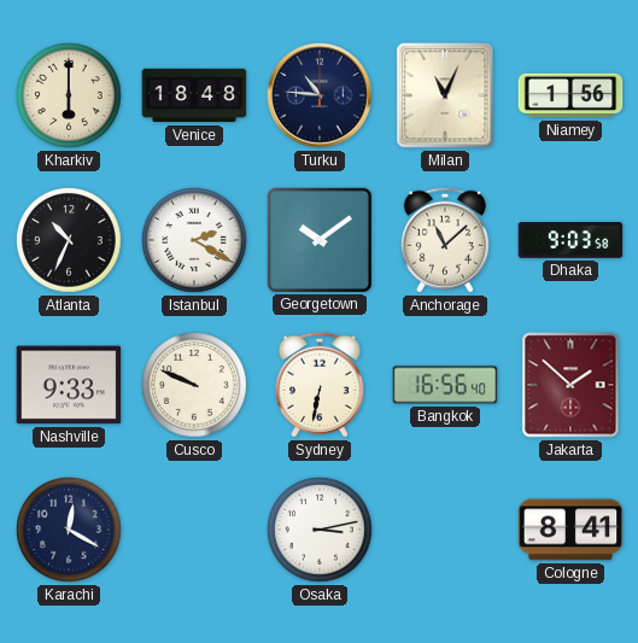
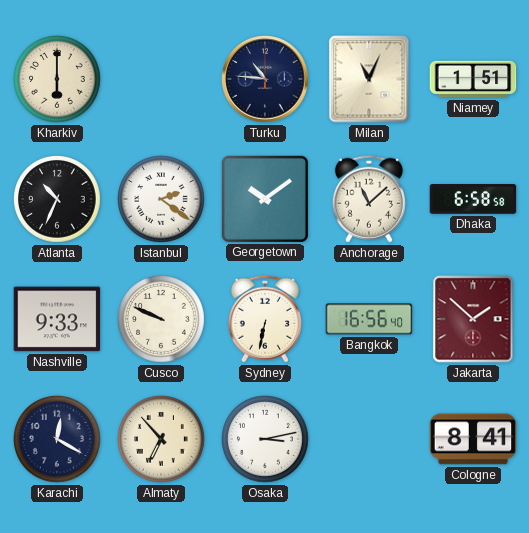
Venice: 18:48 -> none
Niamey: 1:56 -> 1:51
Istanbul: 2:20 -> 2:21
Dhaka: 9:03 -> 6:58
Almaty: none -> 6:53
